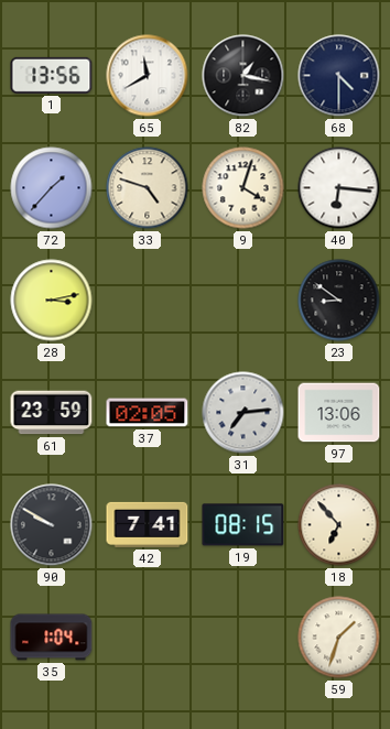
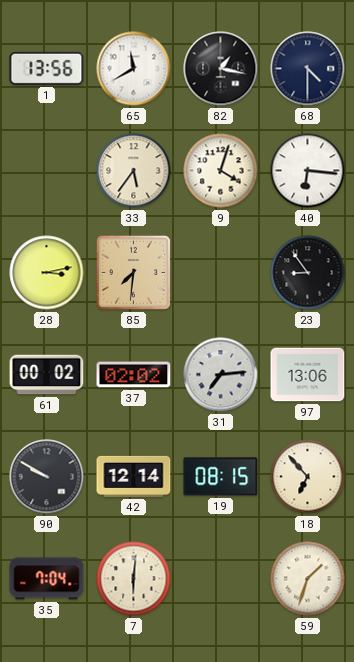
72: 1:37 -> none
33: 4:48 -> 5:36
85: none -> 7:31
23: 8:51 -> 8:54
61: 23:59 -> 00:02
37: 02:05 -> 02:02
42: 7:41 -> 12:14
35: 1:04 -> 7:04
7: none -> 6:01
